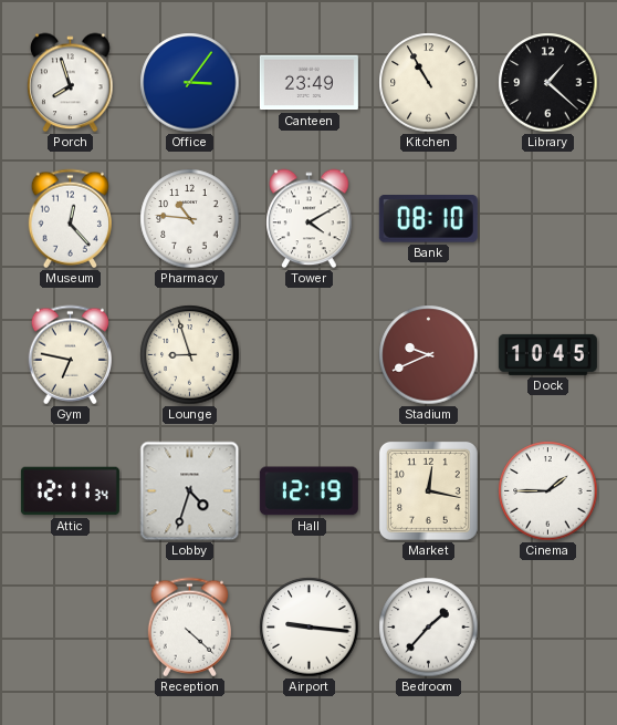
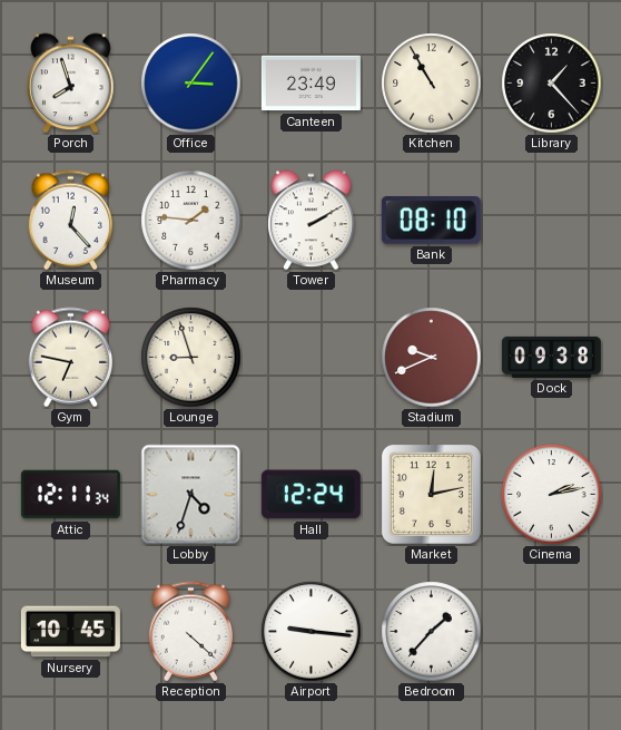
Library: 1:22 -> 1:23
Pharmacy: 10:46 -> 1:46
Tower: 4:10 -> 2:10
Dock: 10:45 -> 09:38
Hall: 12:19 -> 12:24
Market: 12:17 -> 12:13
Cinema: 1:45 -> 2:13
Nursery: none -> 10:45
